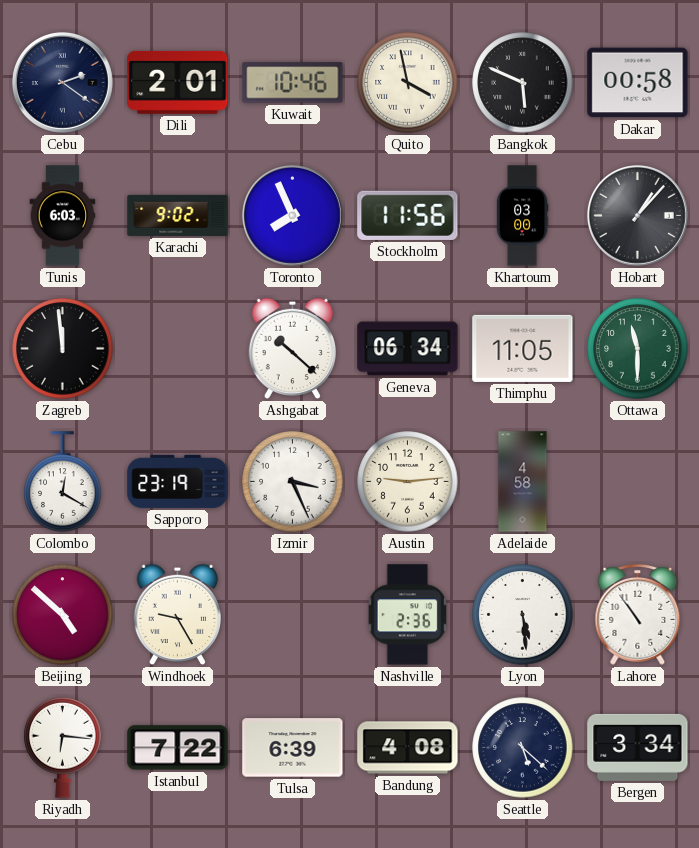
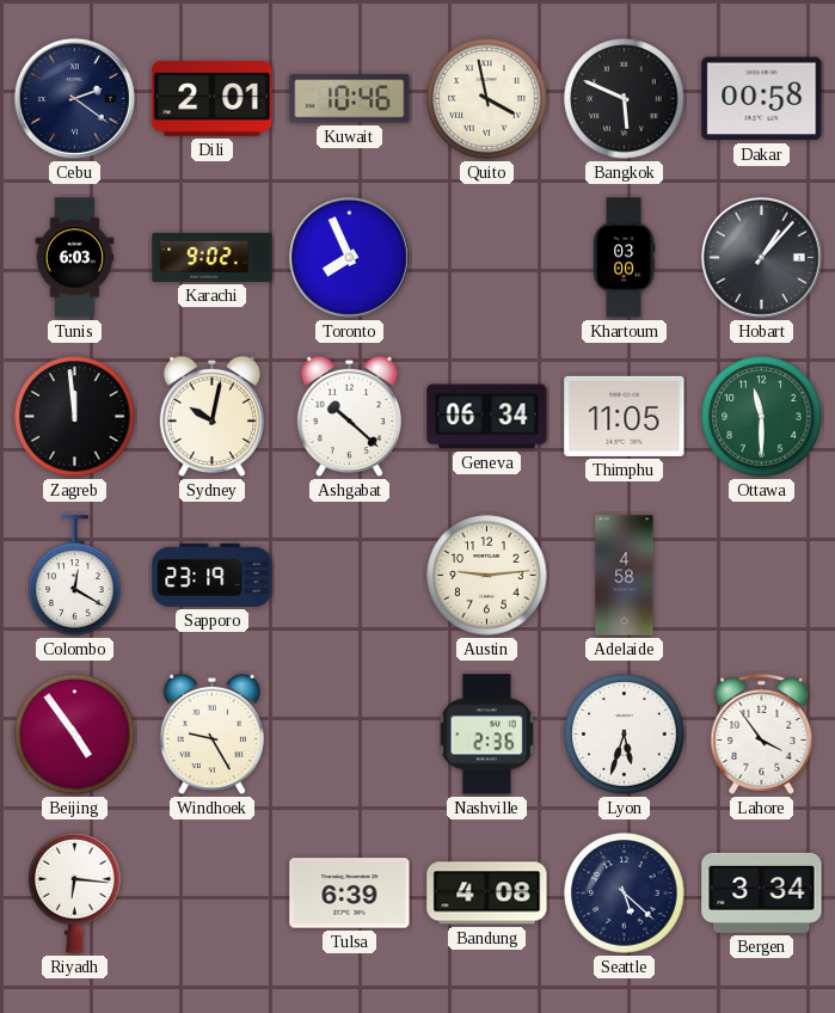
Stockholm: 11:56 -> none
Sydney: none -> 10:02
Izmir: 3:26 -> none
Beijing: 4:52 -> 4:54
Lyon: 5:29 -> 5:33
Lahore: 10:54 -> 3:54
Istanbul: 7:22 -> none
